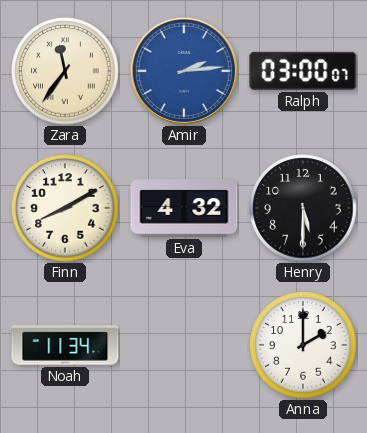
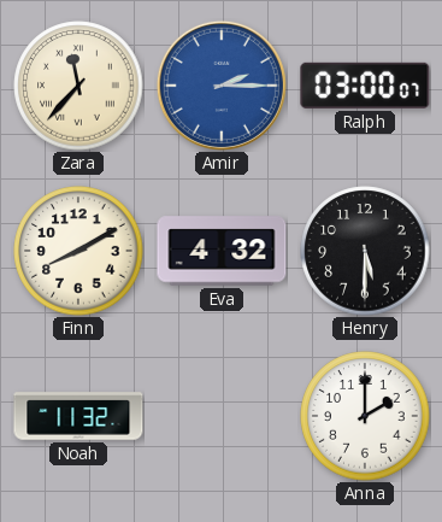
Zara: 11:36 -> 11:37
Amir: 2:14 -> 2:15
Noah: 11:34 -> 11:32
